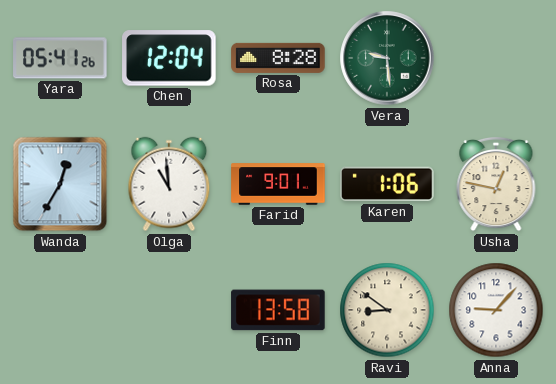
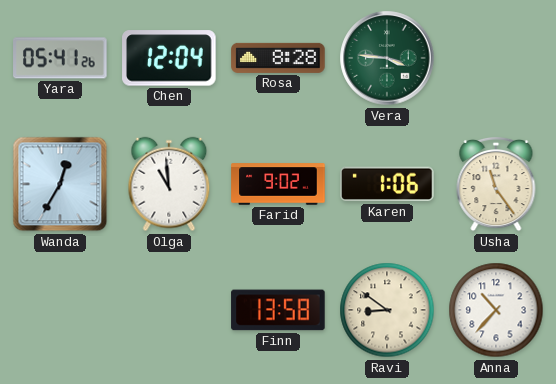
Vera: 9:29 -> 3:46
Farid: 9:01 -> 9:02
Usha: 12:47 -> 11:24
Anna: 9:07 -> 10:37
